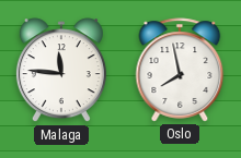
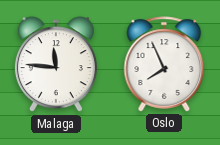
Oslo: 7:58 -> 7:56
